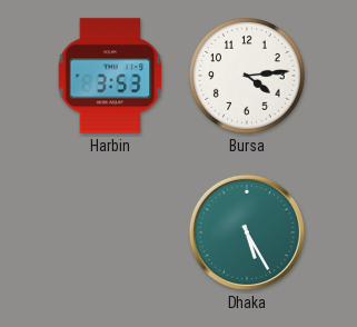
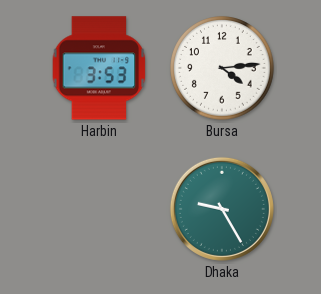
Dhaka: 5:25 -> 9:25
